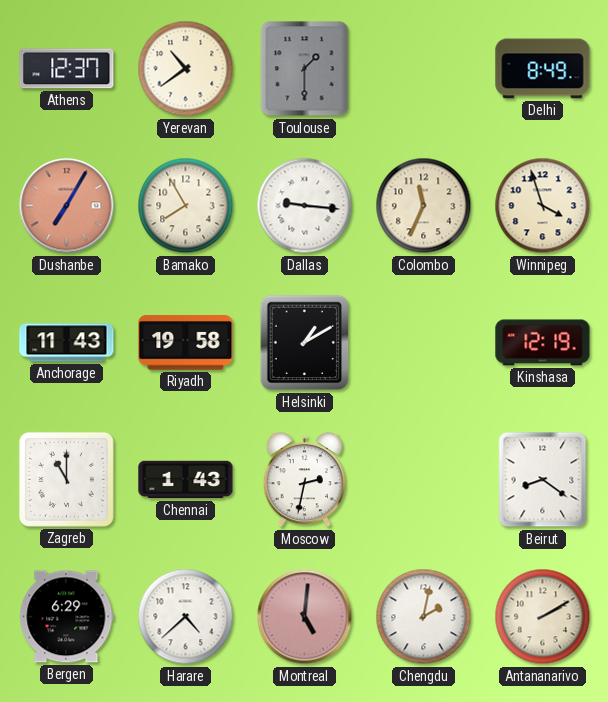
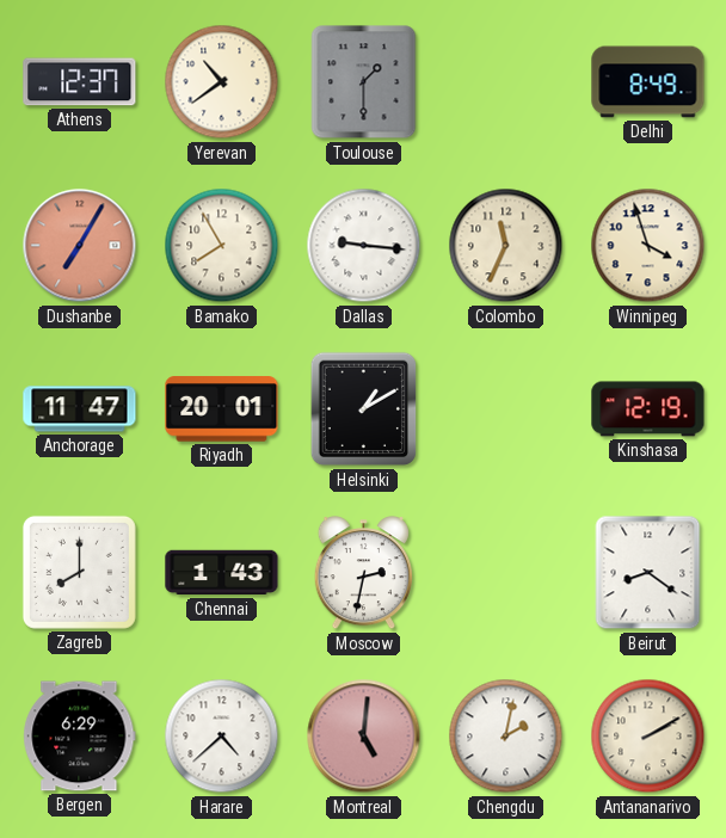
Anchorage: 11:43 -> 11:47
Riyadh: 19:58 -> 20:01
Zagreb: 11:00 -> 8:00
